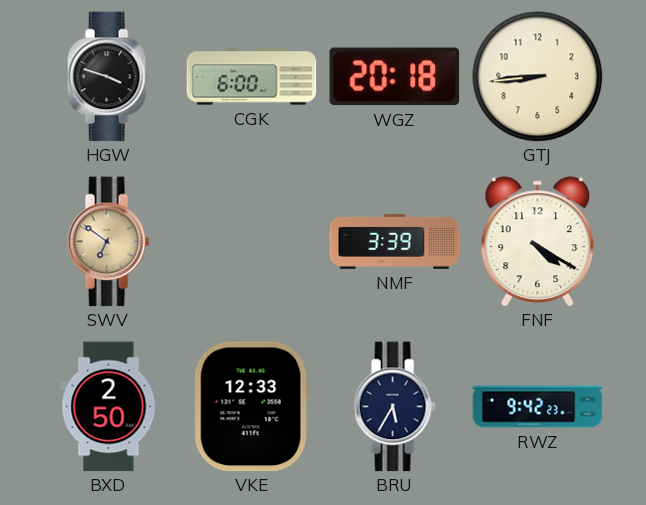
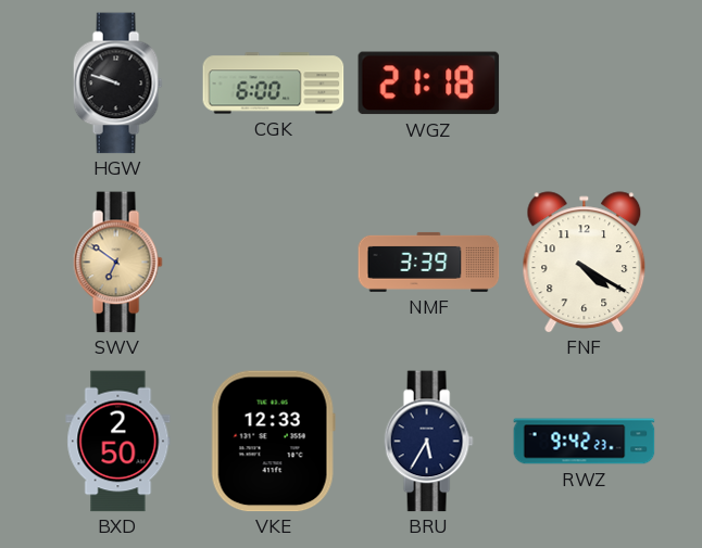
HGW: 3:48 -> 9:48
WGZ: 20:18 -> 21:18
GTJ: 8:44 -> none
